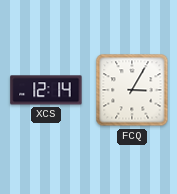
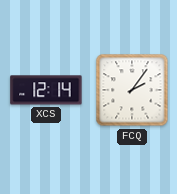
FCQ: 3:05 -> 2:06
